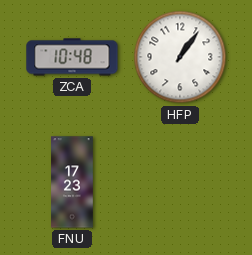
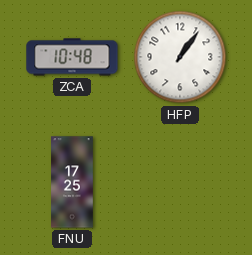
FNU: 17:23 -> 17:25
